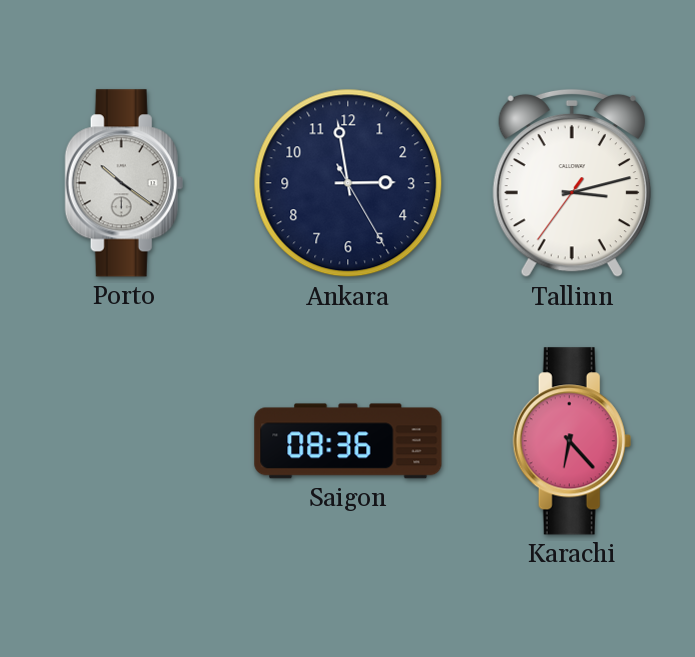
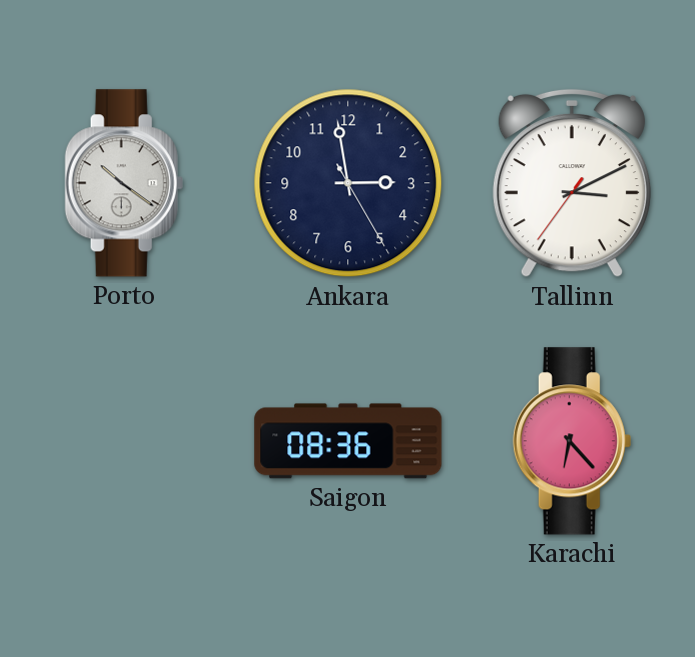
Tallinn: 3:12 -> 3:10
